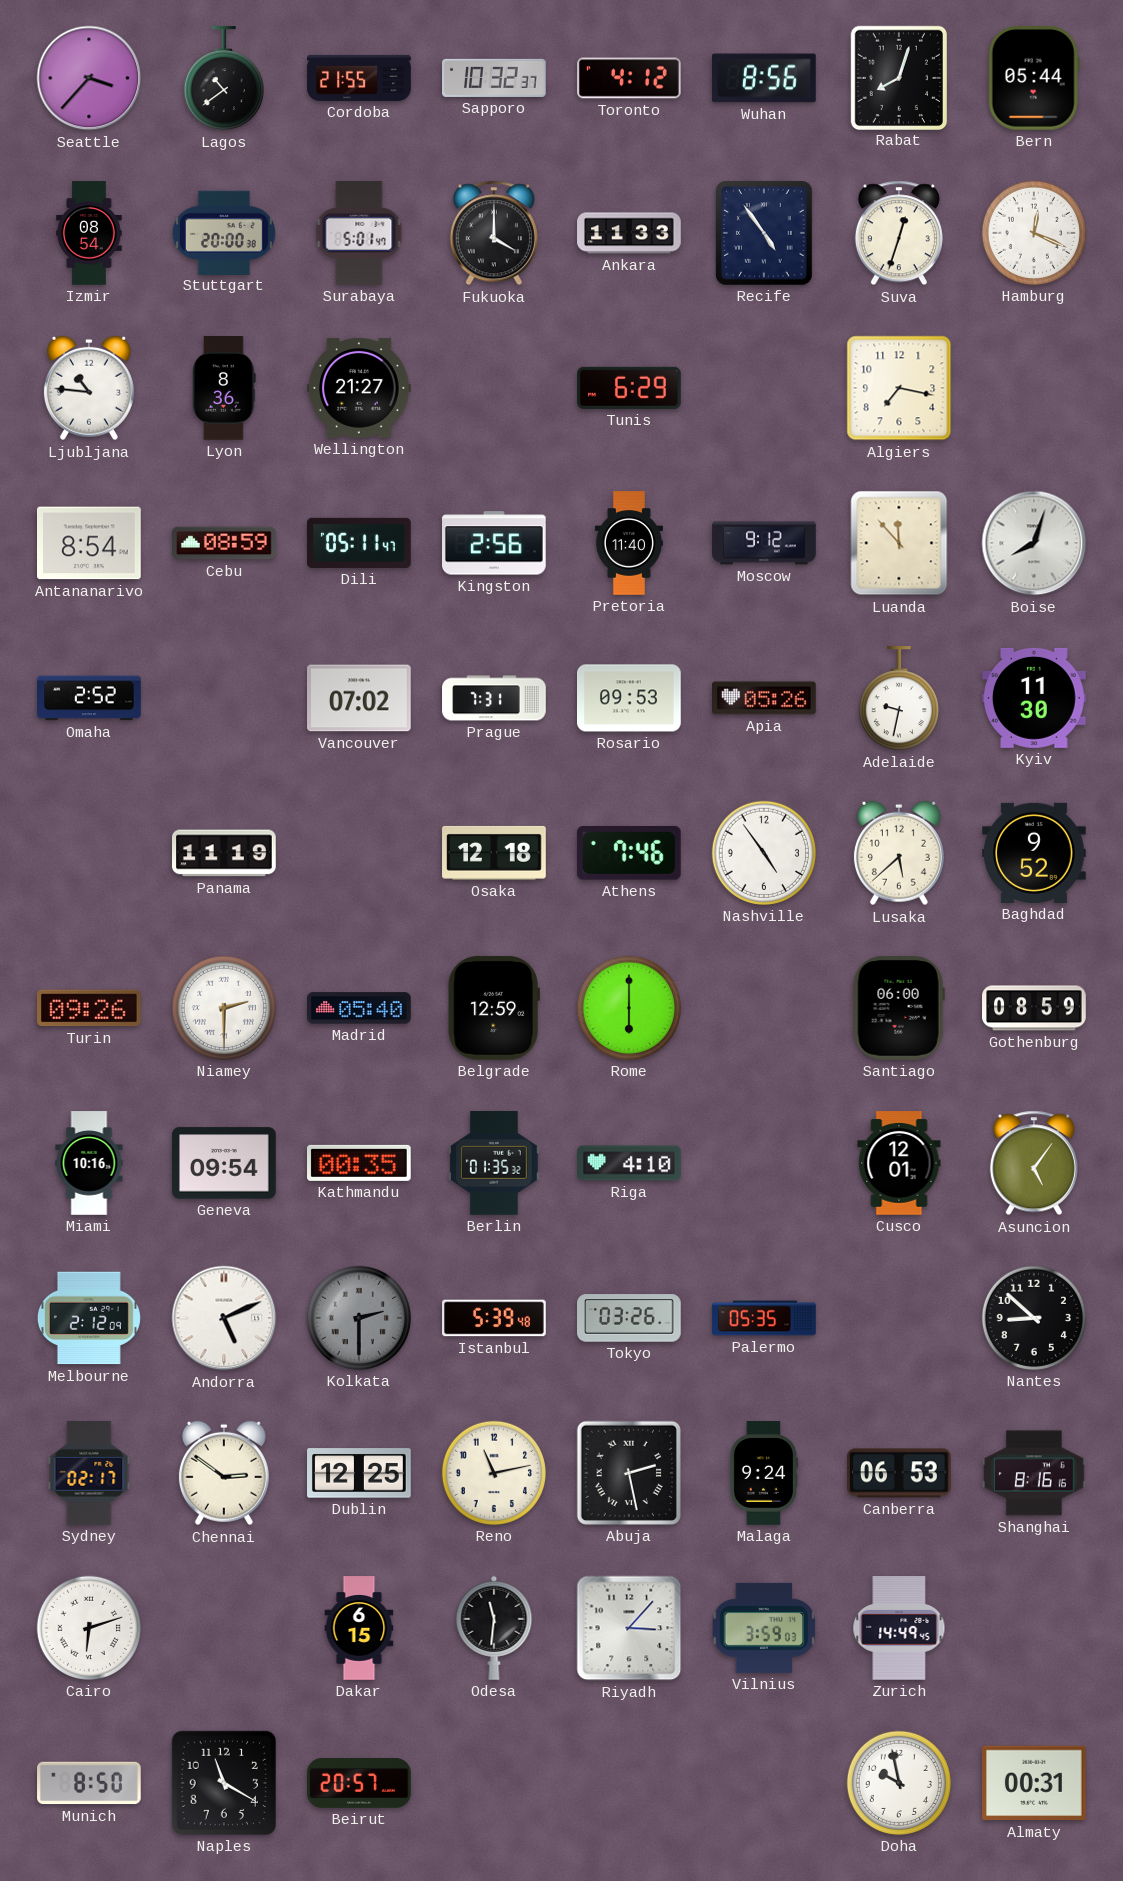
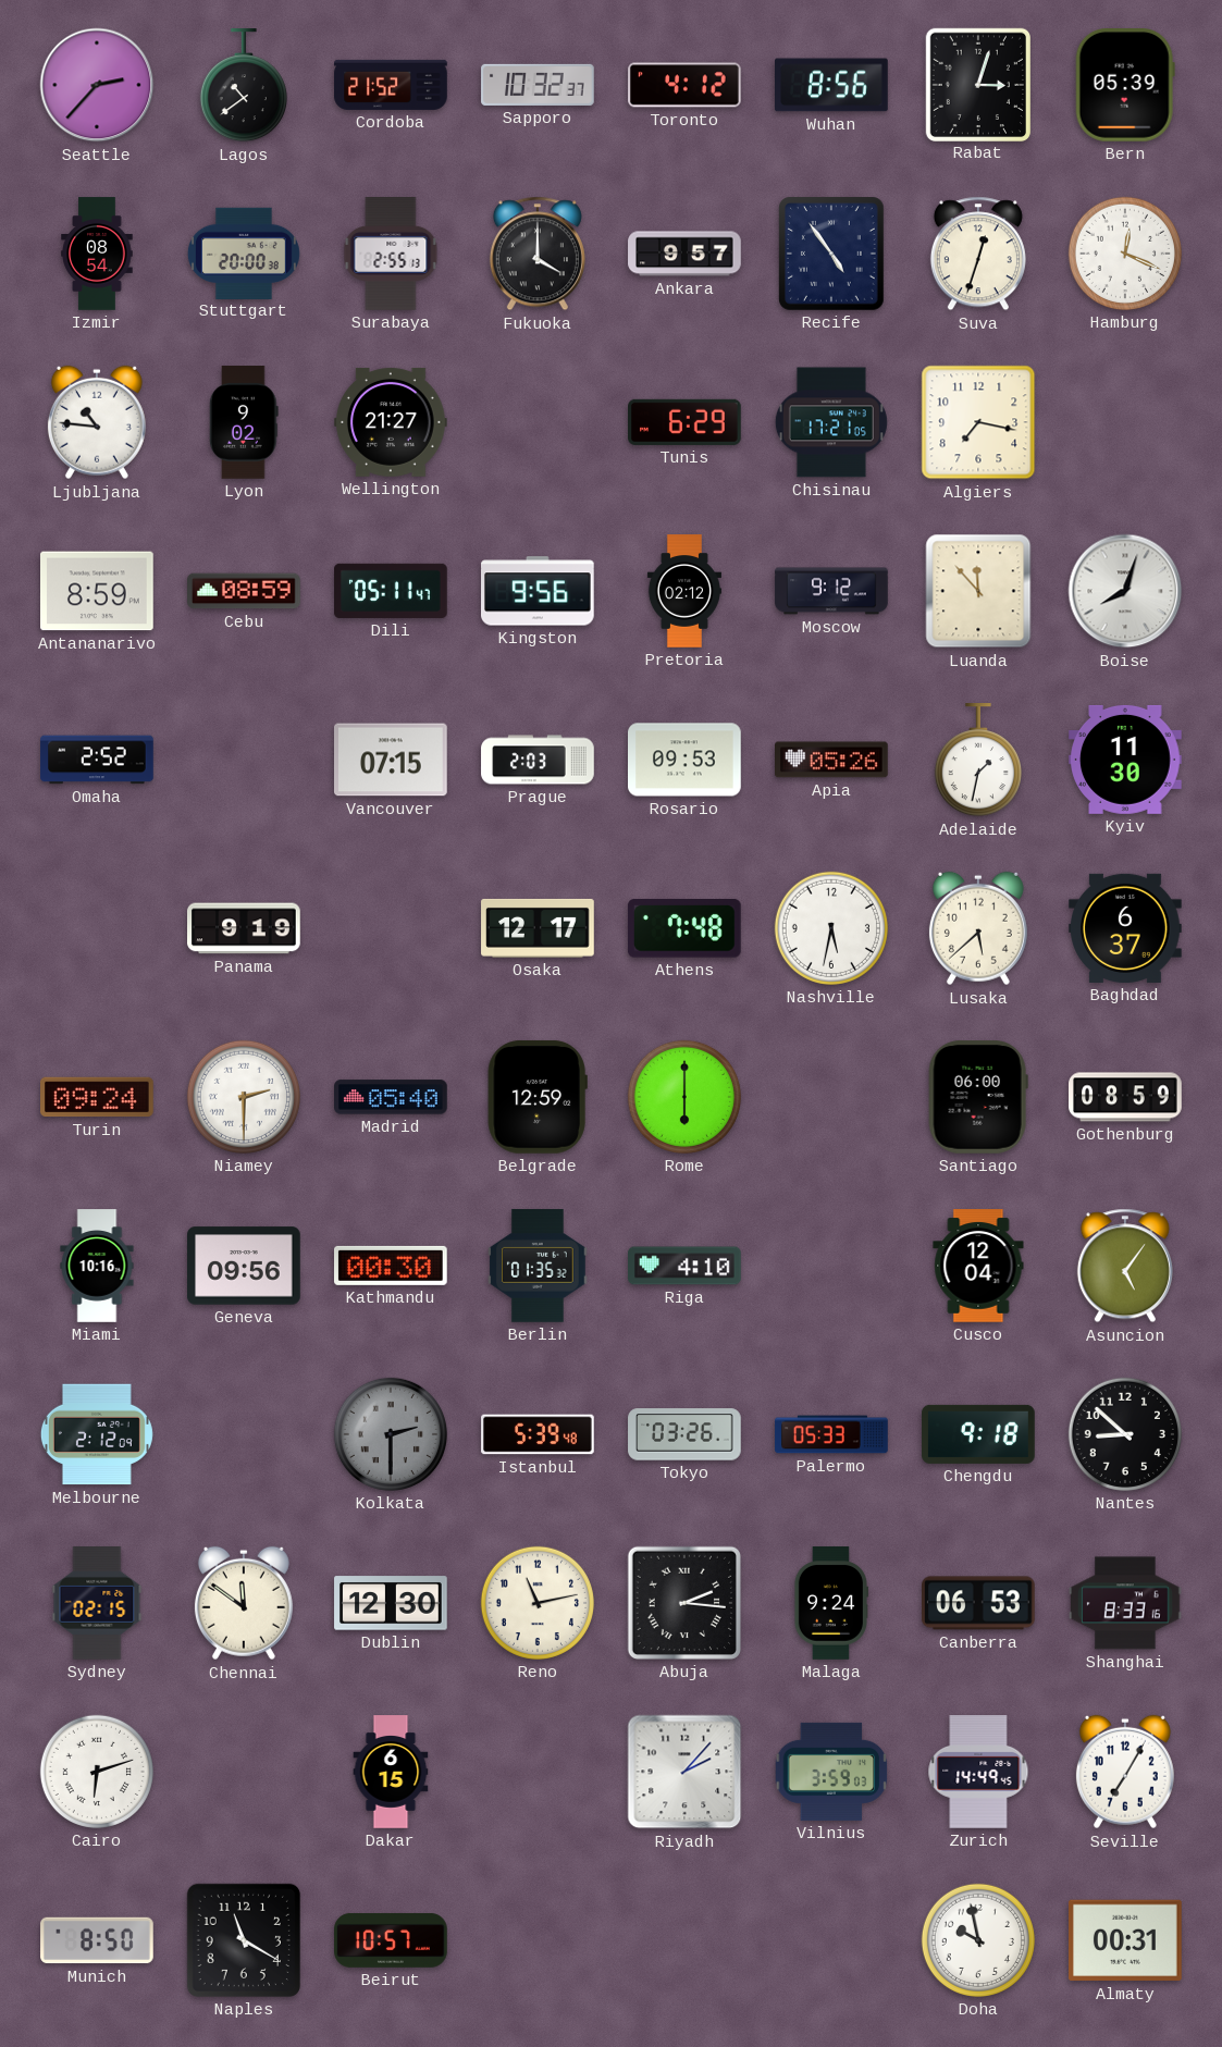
Seattle: 3:37 -> 2:37
Cordoba: 21:55 -> 21:52
Rabat: 8:03 -> 3:03
Bern: 05:44 -> 05:39
Surabaya: 5:01 -> 2:55
Ankara: 11:33 -> 9:57
Lyon: 8:36 -> 9:02
Chisinau: none -> 17:21
Antananarivo: 8:54 -> 8:59
Kingston: 2:56 -> 9:56
Pretoria: 11:40 -> 02:12
Vancouver: 07:02 -> 07:15
Prague: 7:31 -> 2:03
Adelaide: 9:32 -> 1:32
Panama: 11:19 -> 9:19
Osaka: 12:18 -> 12:17
Athens: 7:46 -> 7:48
Nashville: 4:54 -> 5:32
Baghdad: 9:52 -> 6:37
Turin: 09:26 -> 09:24
Geneva: 09:54 -> 09:56
Kathmandu: 00:35 -> 00:30
Cusco: 12:01 -> 12:04
Andorra: 5:11 -> none
Palermo: 05:35 -> 05:33
Chengdu: none -> 9:18
Sydney: 02:17 -> 02:15
Chennai: 2:51 -> 11:51
Dublin: 12:25 -> 12:30
Abuja: 2:28 -> 2:16
Shanghai: 8:16 -> 8:33
Odesa: 11:31 -> none
Riyadh: 3:07 -> 2:07
Seville: none -> 7:05
Beirut: 20:57 -> 10:57
